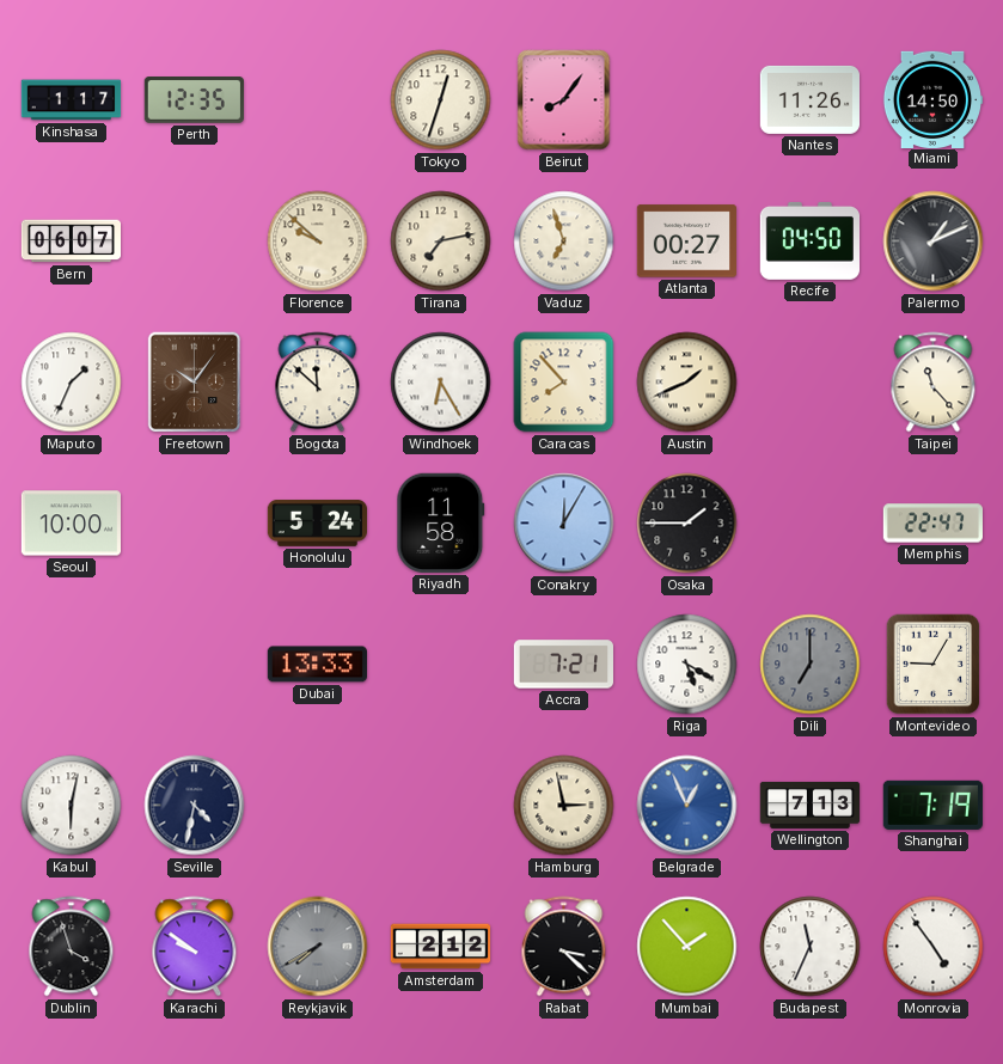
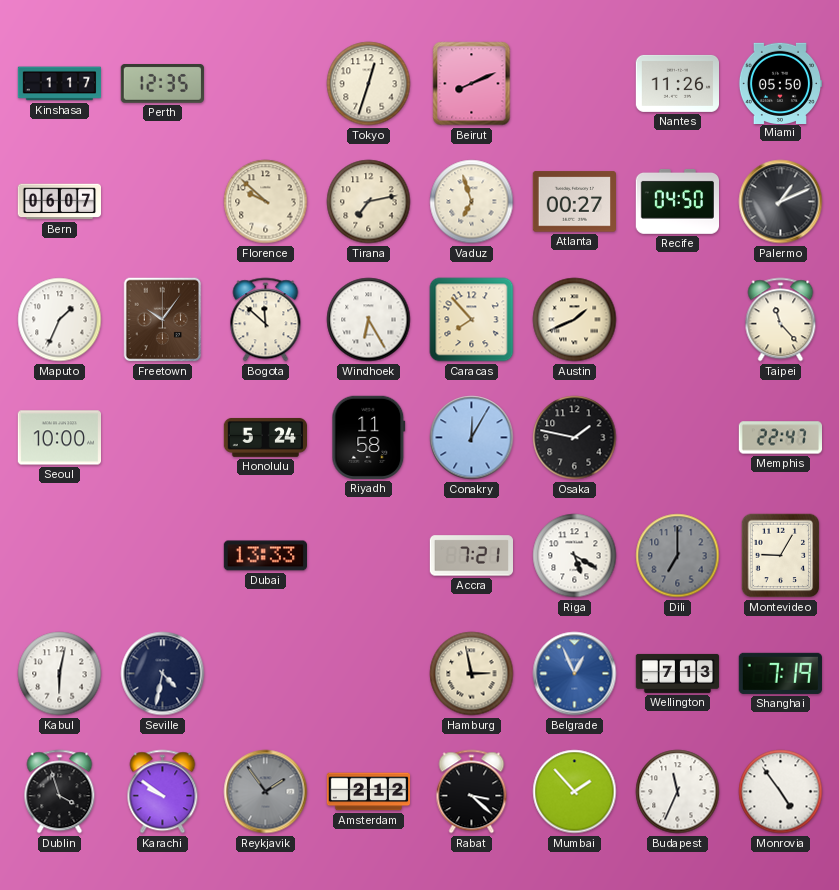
Beirut: 8:06 -> 8:11
Miami: 14:50 -> 05:50
Osaka: 1:45 -> 1:47
Reykjavik: 7:40 -> 1:54
